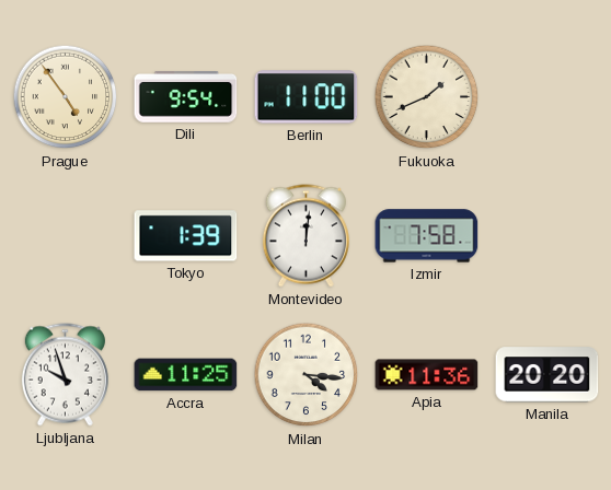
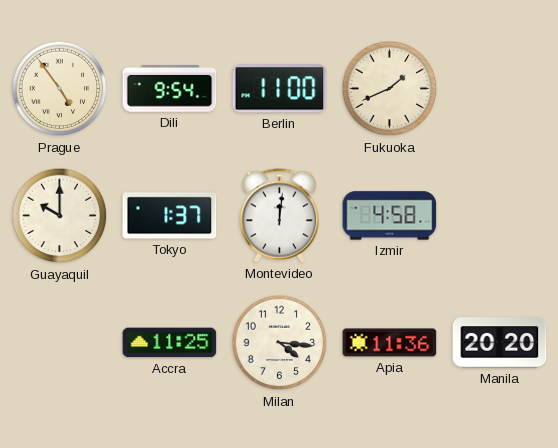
Guayaquil: none -> 10:00
Tokyo: 1:39 -> 1:37
Izmir: 7:58 -> 4:58
Ljubljana: 9:57 -> none
